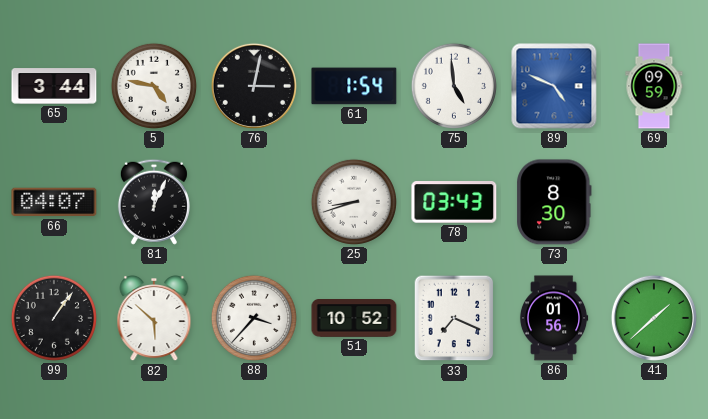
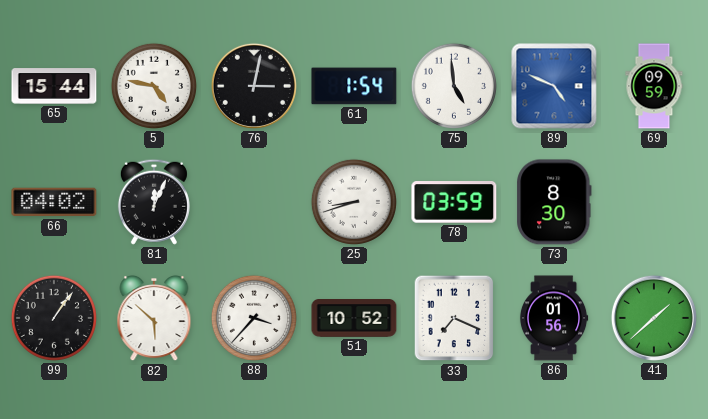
65: 3:44 -> 15:44
66: 04:07 -> 04:02
78: 03:43 -> 03:59
